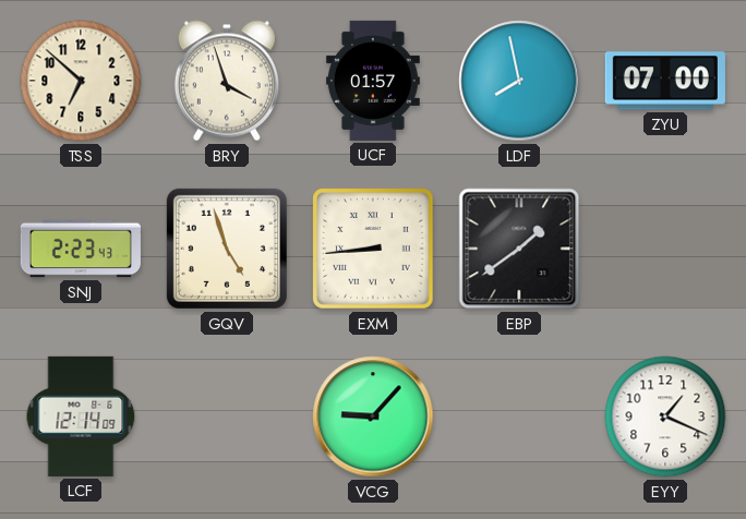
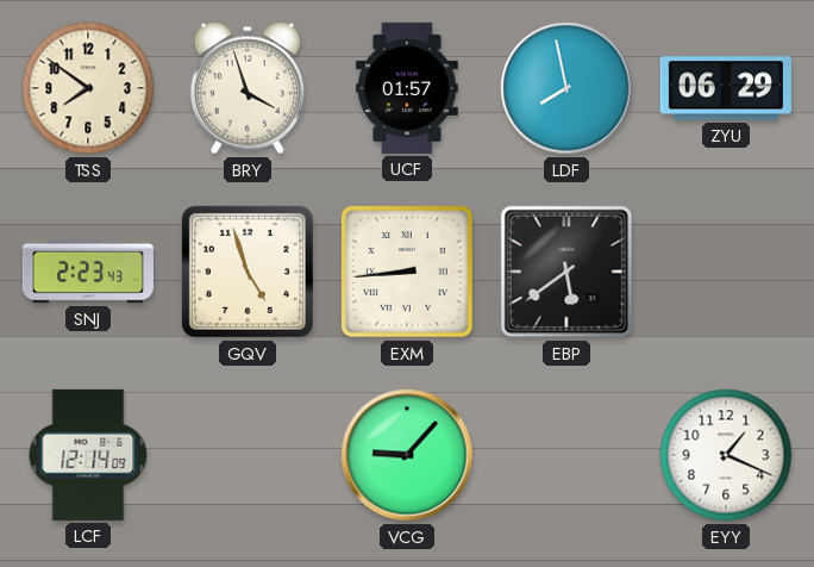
TSS: 6:52 -> 7:51
ZYU: 07:00 -> 06:29
EBP: 1:39 -> 5:39
